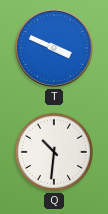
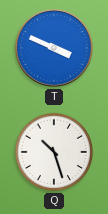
Q: 10:31 -> 10:27
